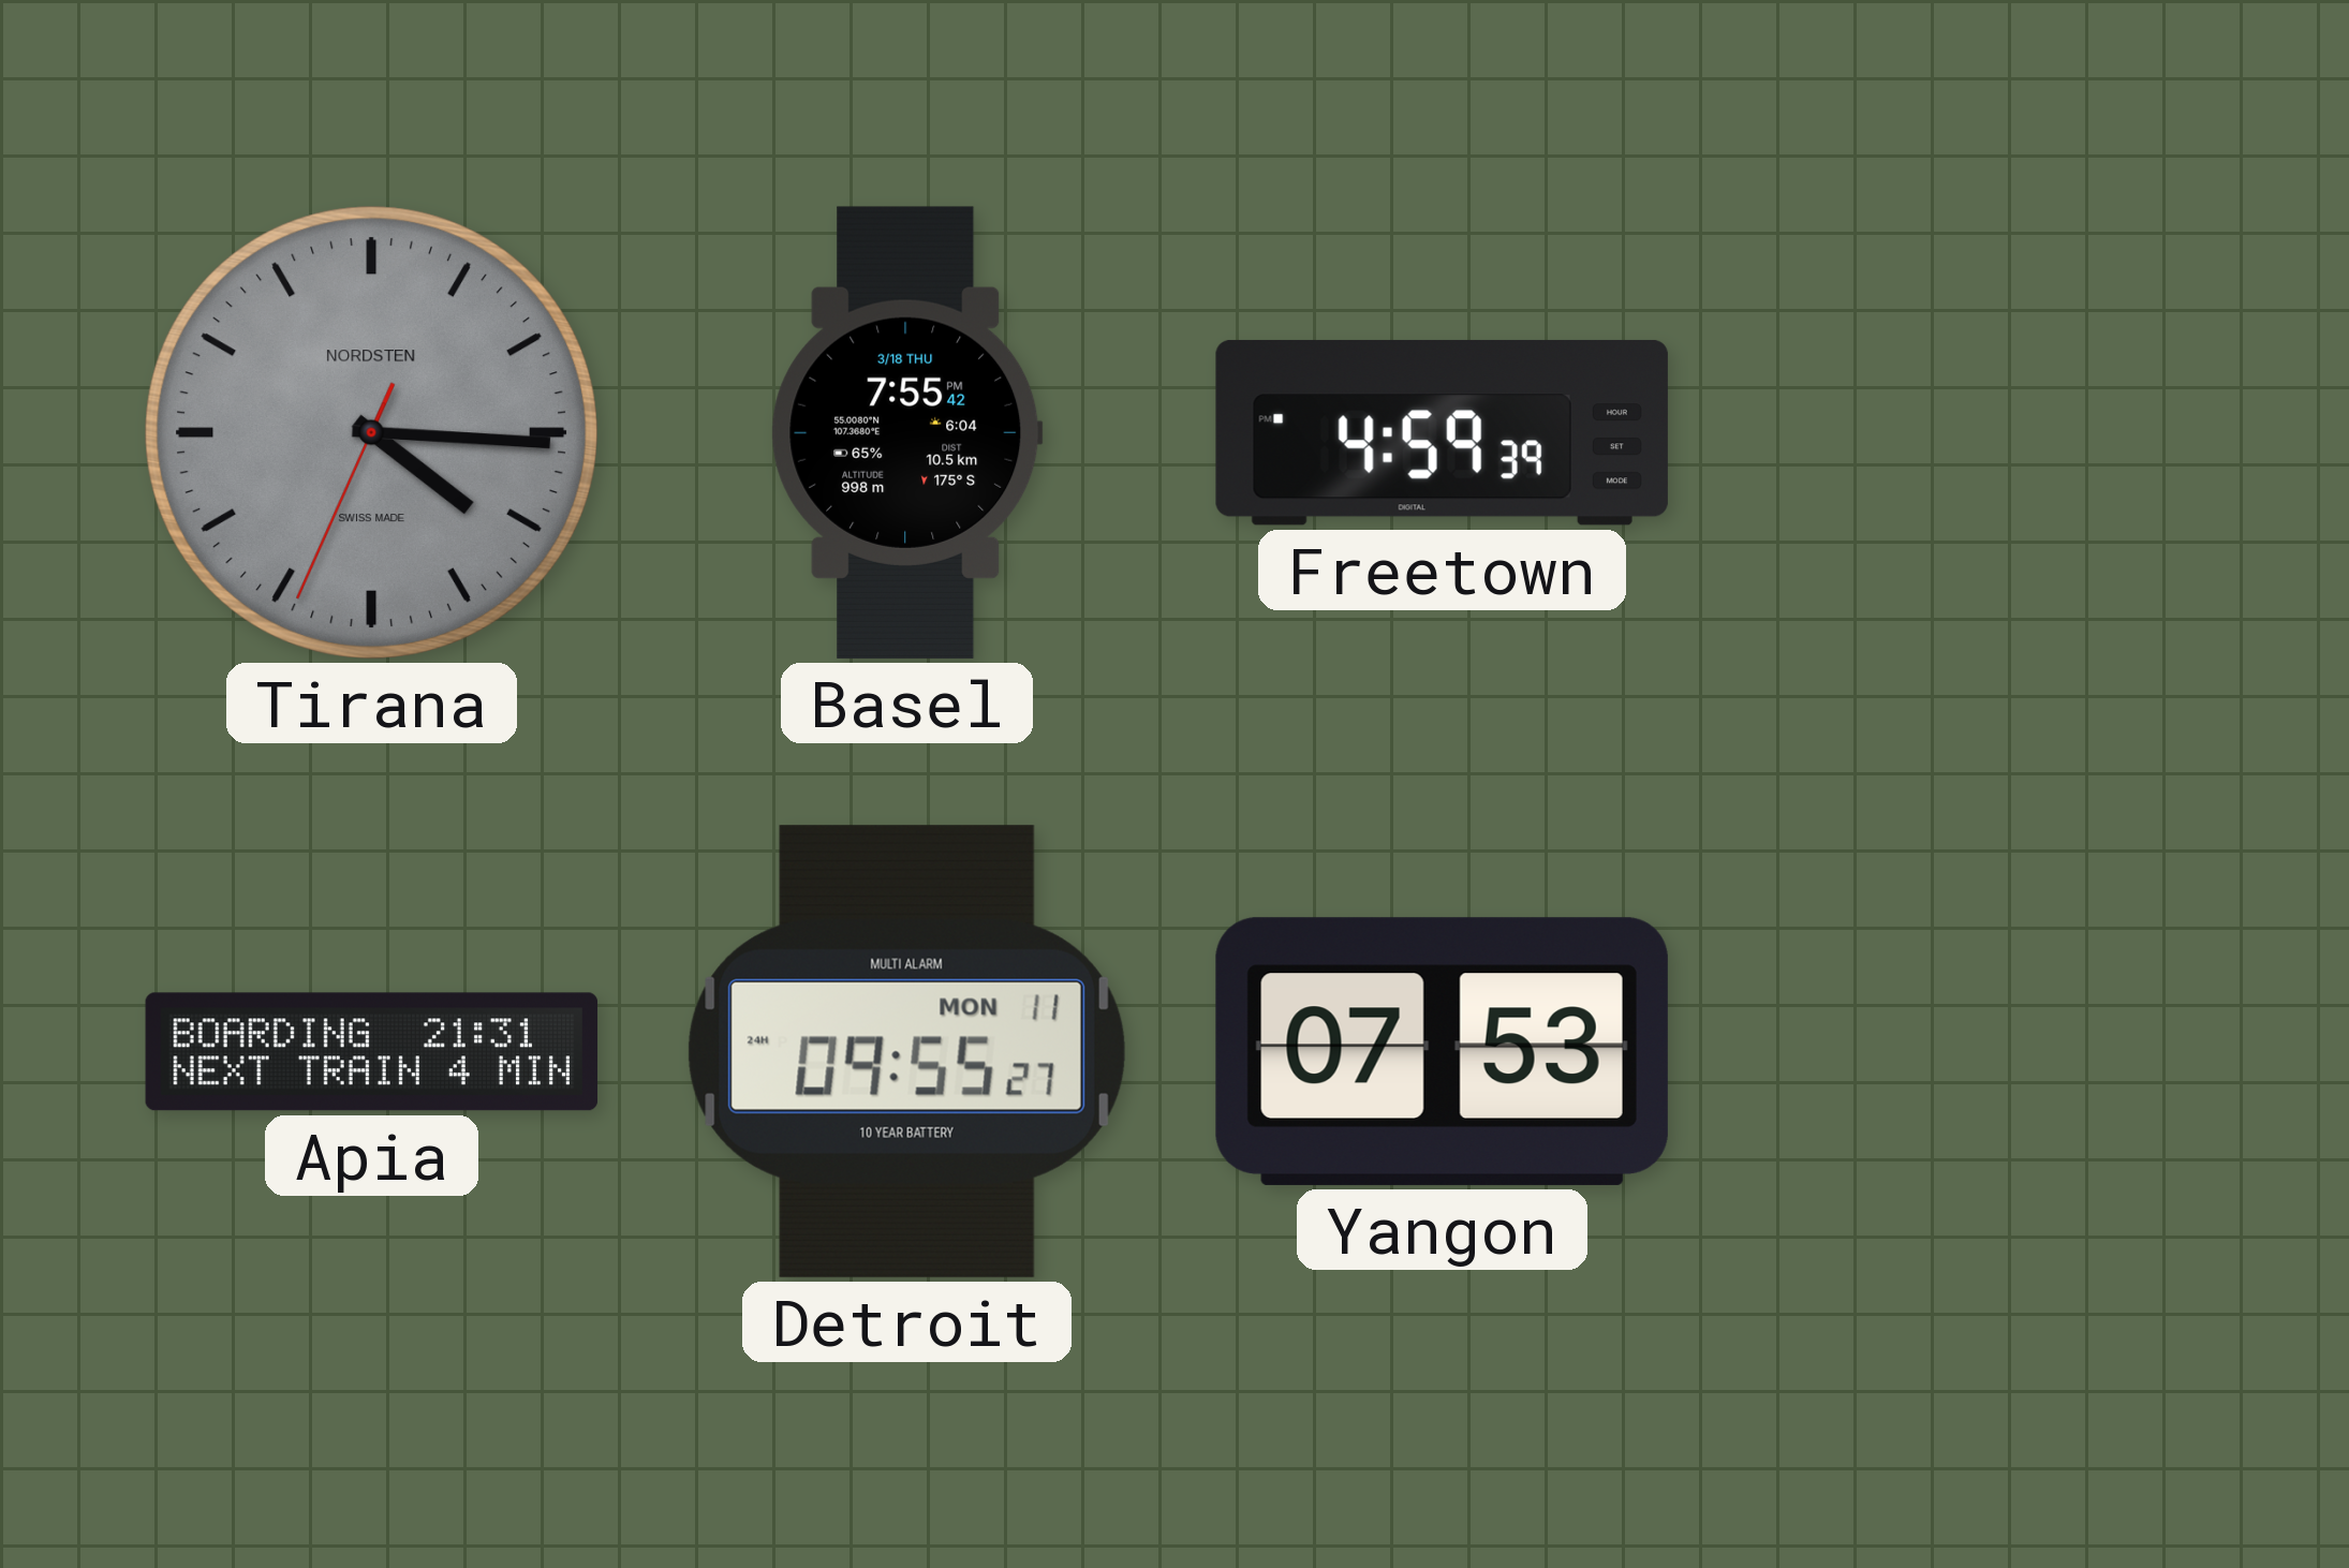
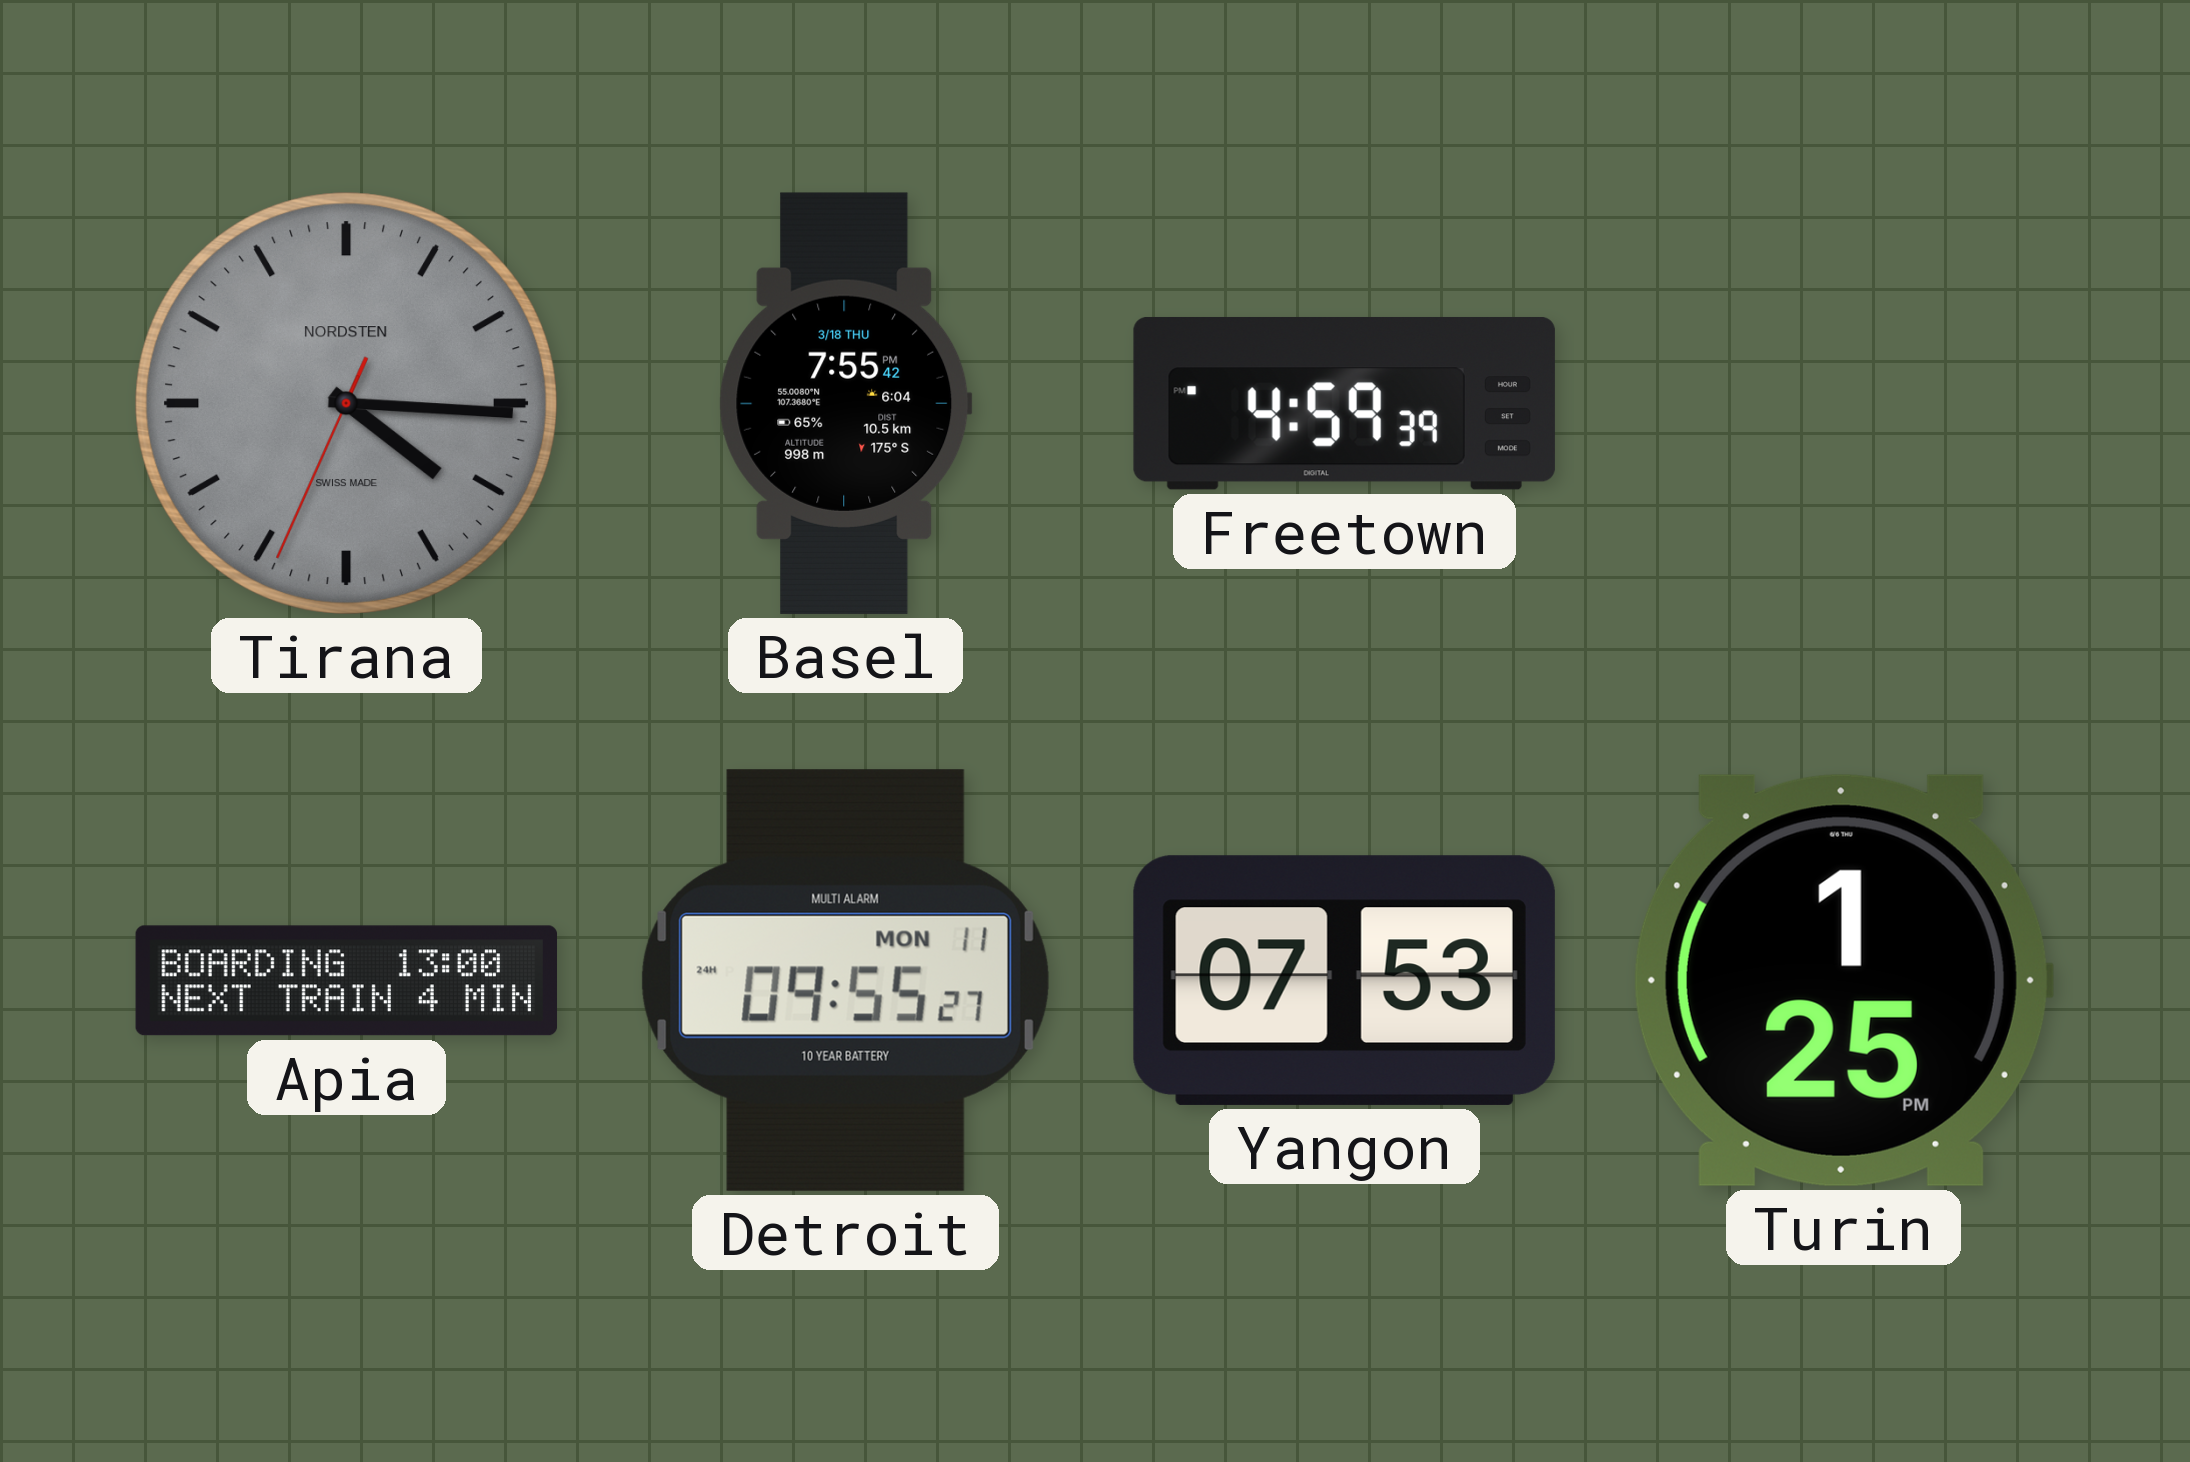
Apia: 21:31 -> 13:00
Turin: none -> 1:25
